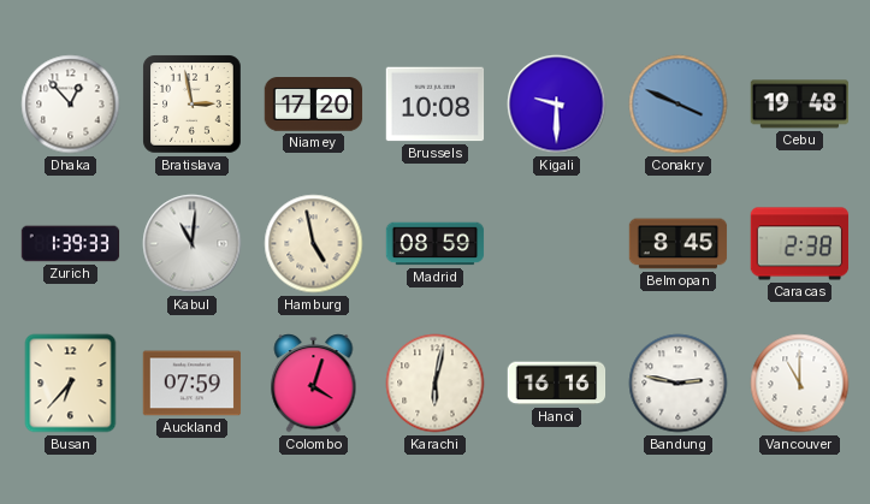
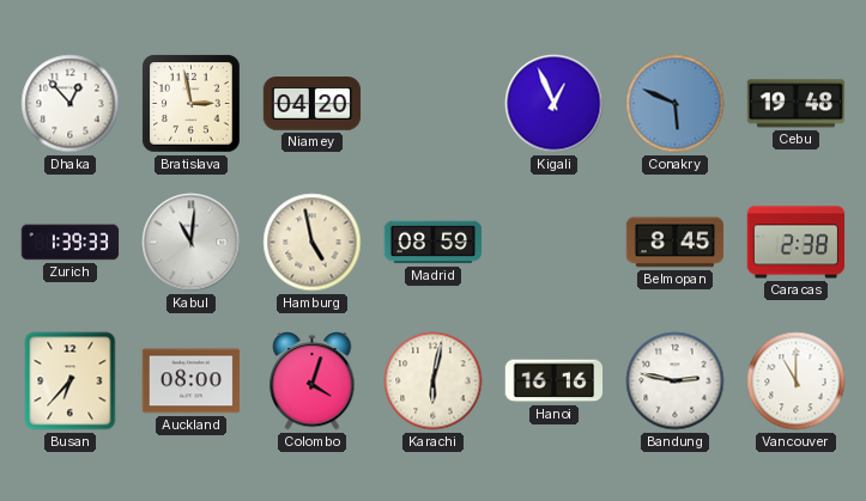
Niamey: 17:20 -> 04:20
Brussels: 10:08 -> none
Kigali: 9:30 -> 12:56
Conakry: 3:49 -> 5:49
Auckland: 07:59 -> 08:00
